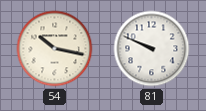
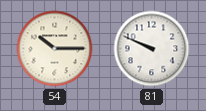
54: 10:17 -> 10:15
